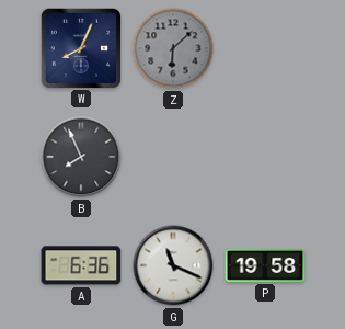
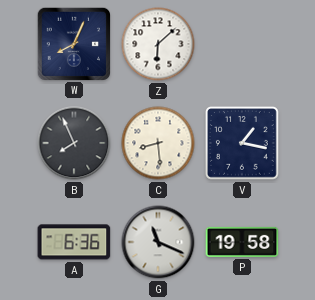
Z dial: grey -> white
C: none -> 8:29
V: none -> 1:17
